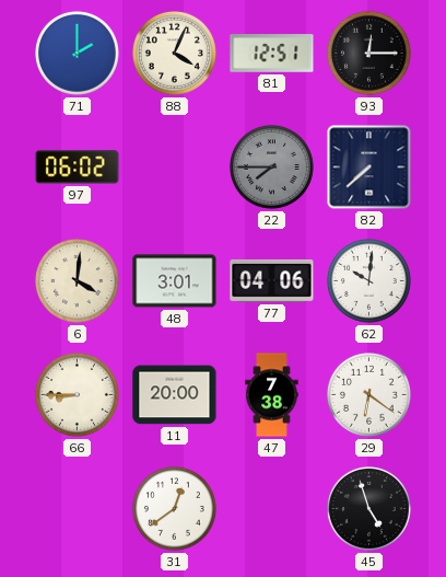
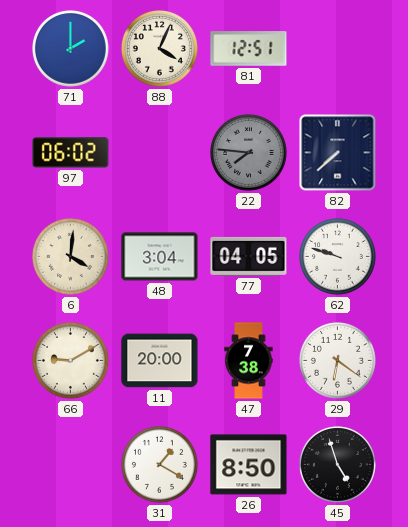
93: 12:15 -> none
22: 7:45 -> 7:46
48: 3:01 -> 3:04
77: 04:06 -> 04:05
62: 10:01 -> 9:48
66: 8:45 -> 9:10
31: 12:39 -> 1:20
26: none -> 8:50
